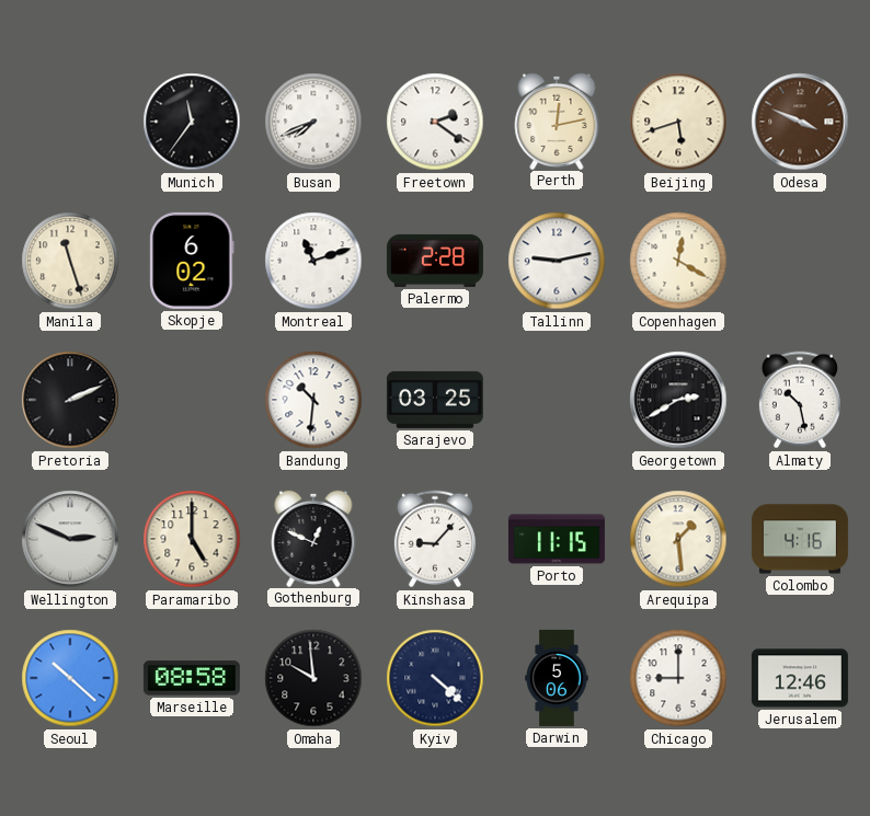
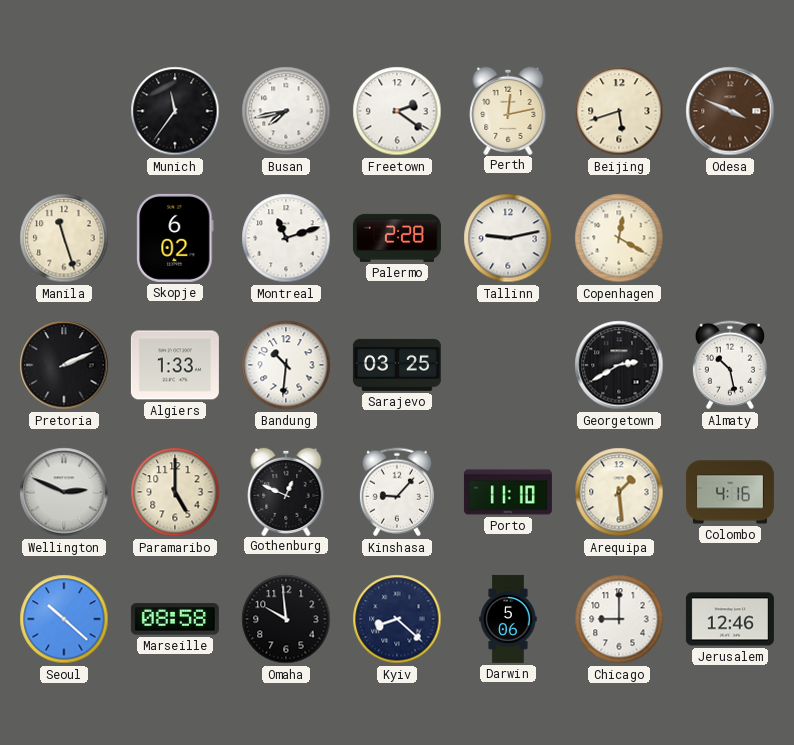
Busan: 7:41 -> 7:43
Algiers: none -> 1:33
Porto: 11:15 -> 11:10
Kyiv: 4:22 -> 8:22
